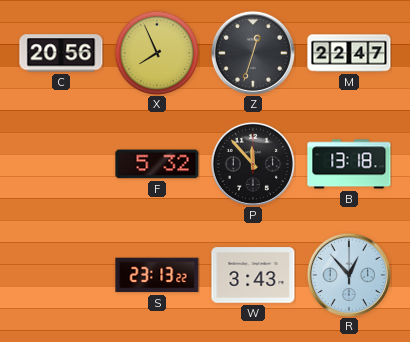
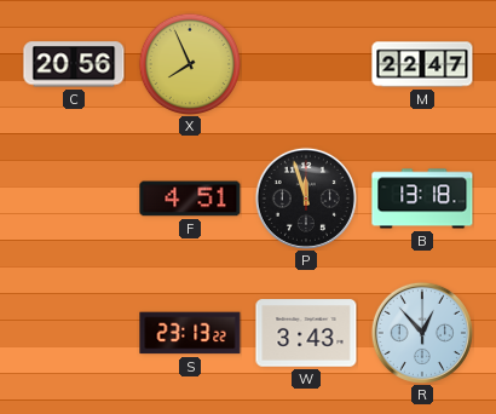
Z: 12:33 -> none
F: 5:32 -> 4:51
P: 11:53 -> 11:57
